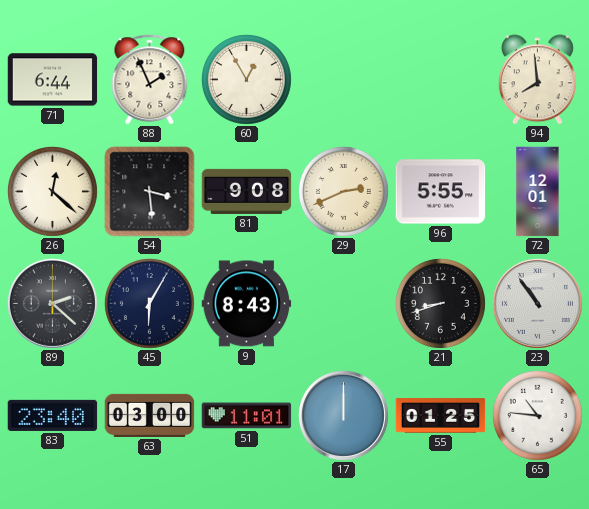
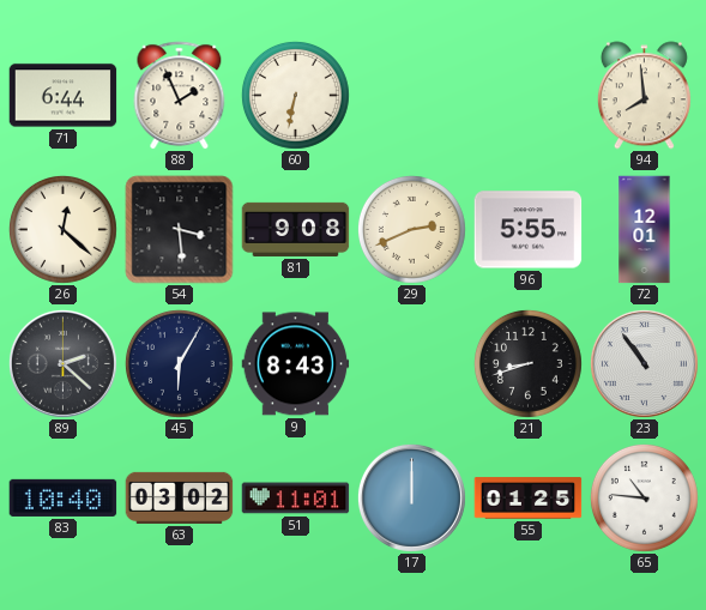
60: 12:55 -> 6:32
83: 23:40 -> 10:40
63: 03:00 -> 03:02
